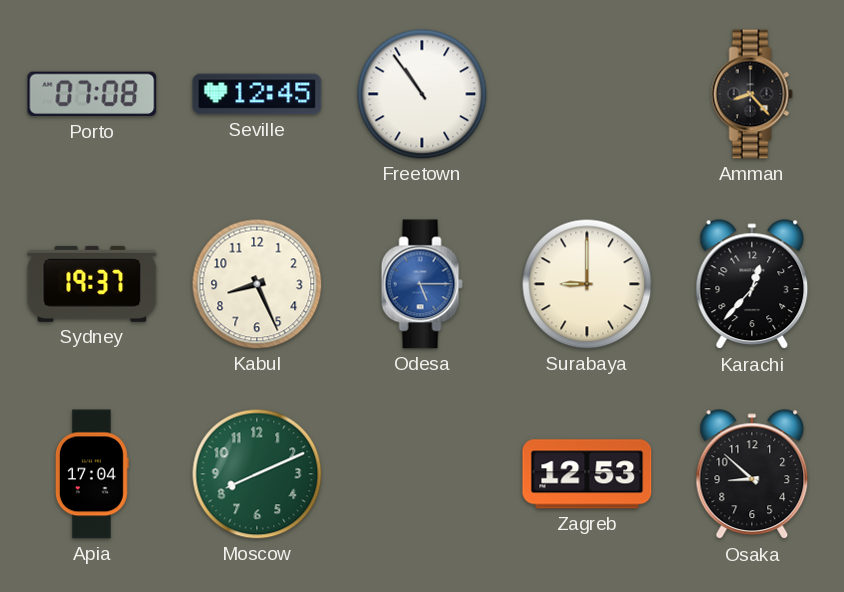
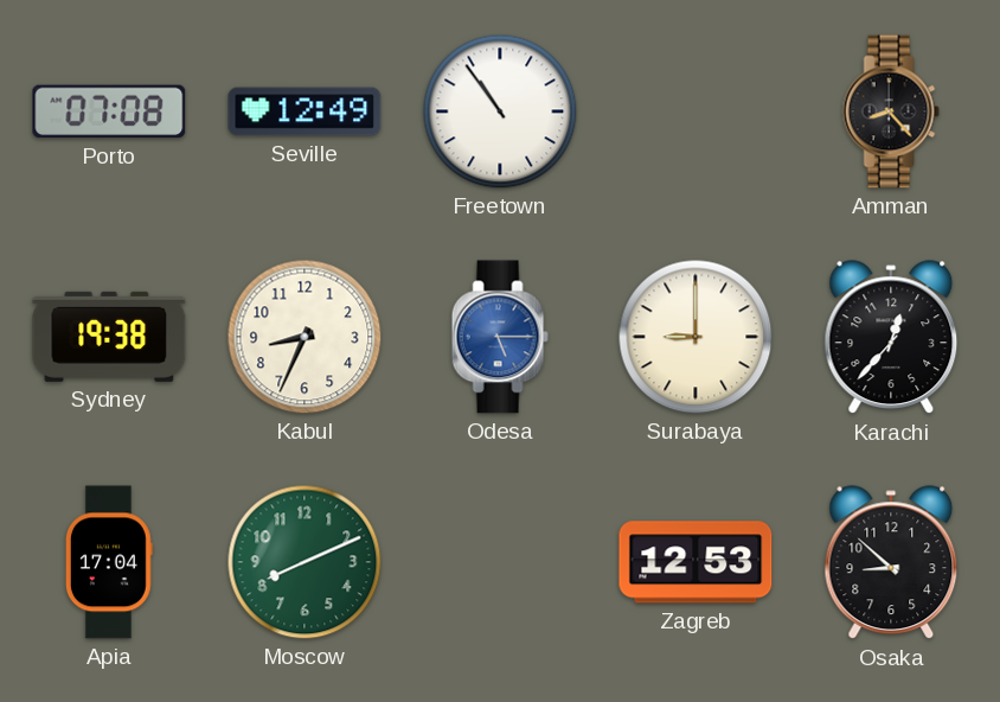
Seville: 12:45 -> 12:49
Sydney: 19:37 -> 19:38
Kabul: 8:26 -> 8:34
